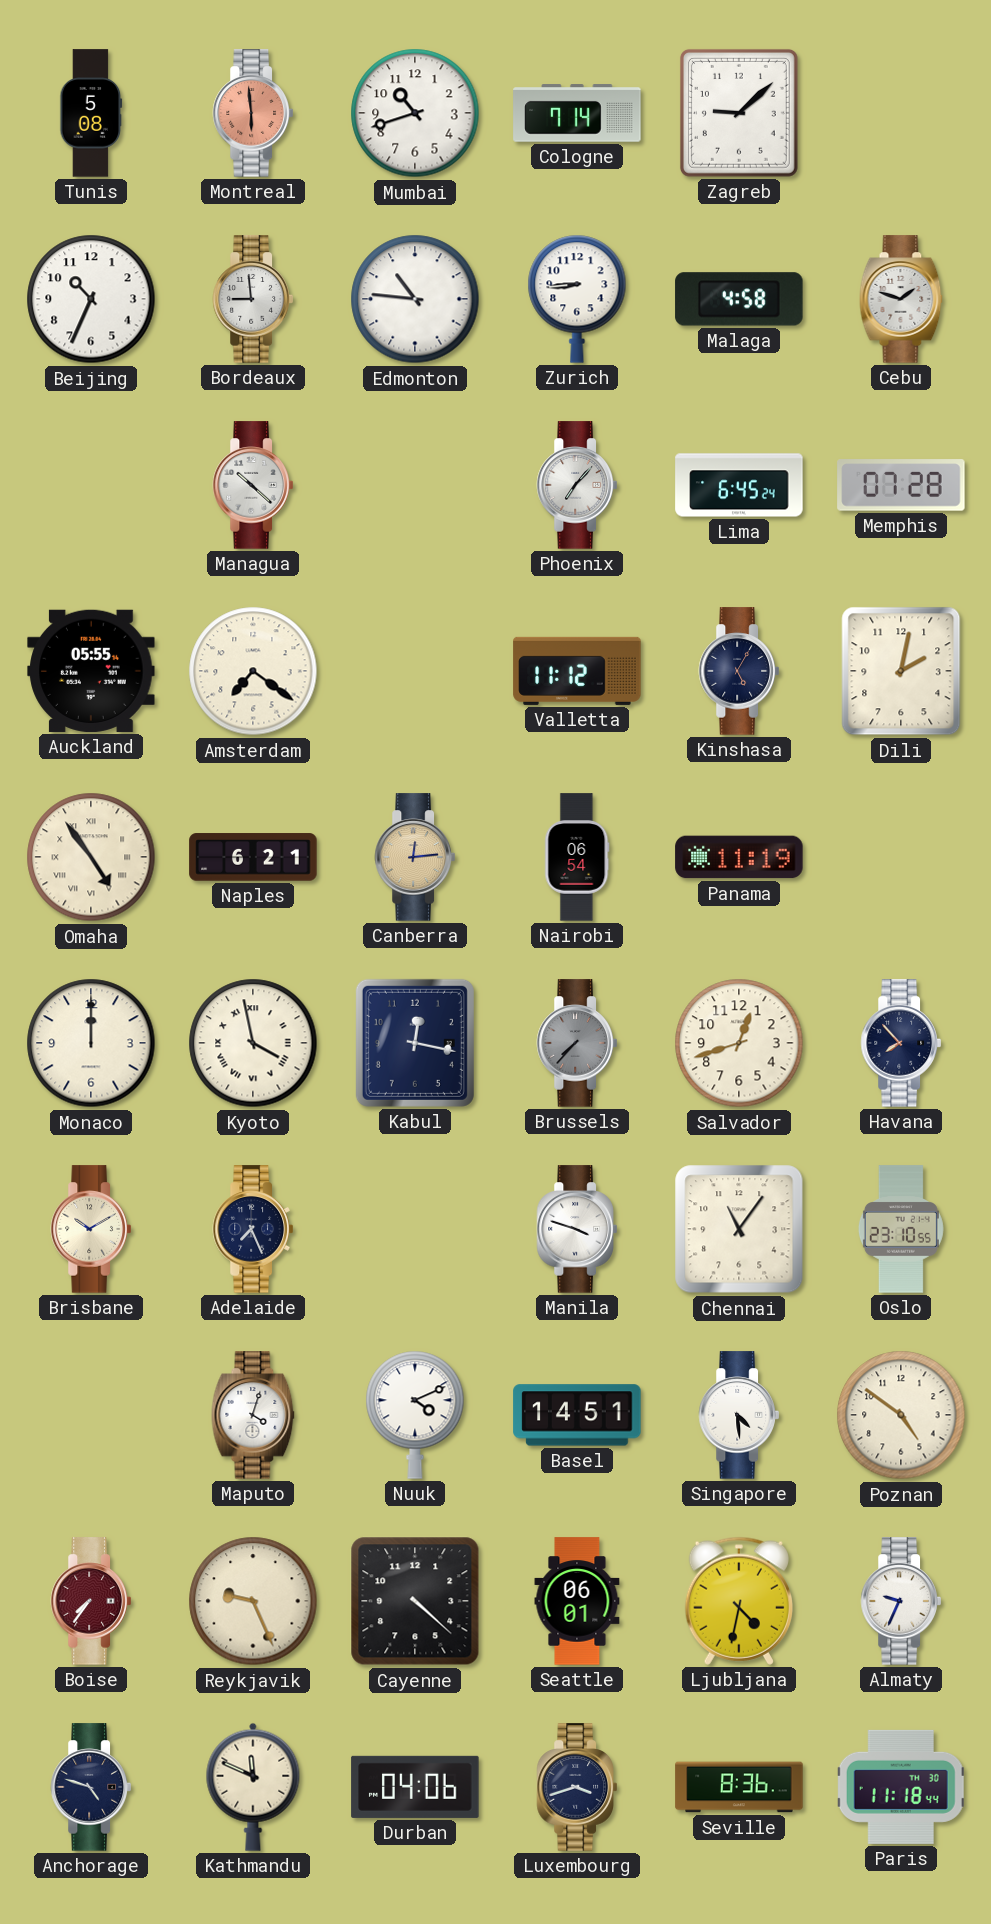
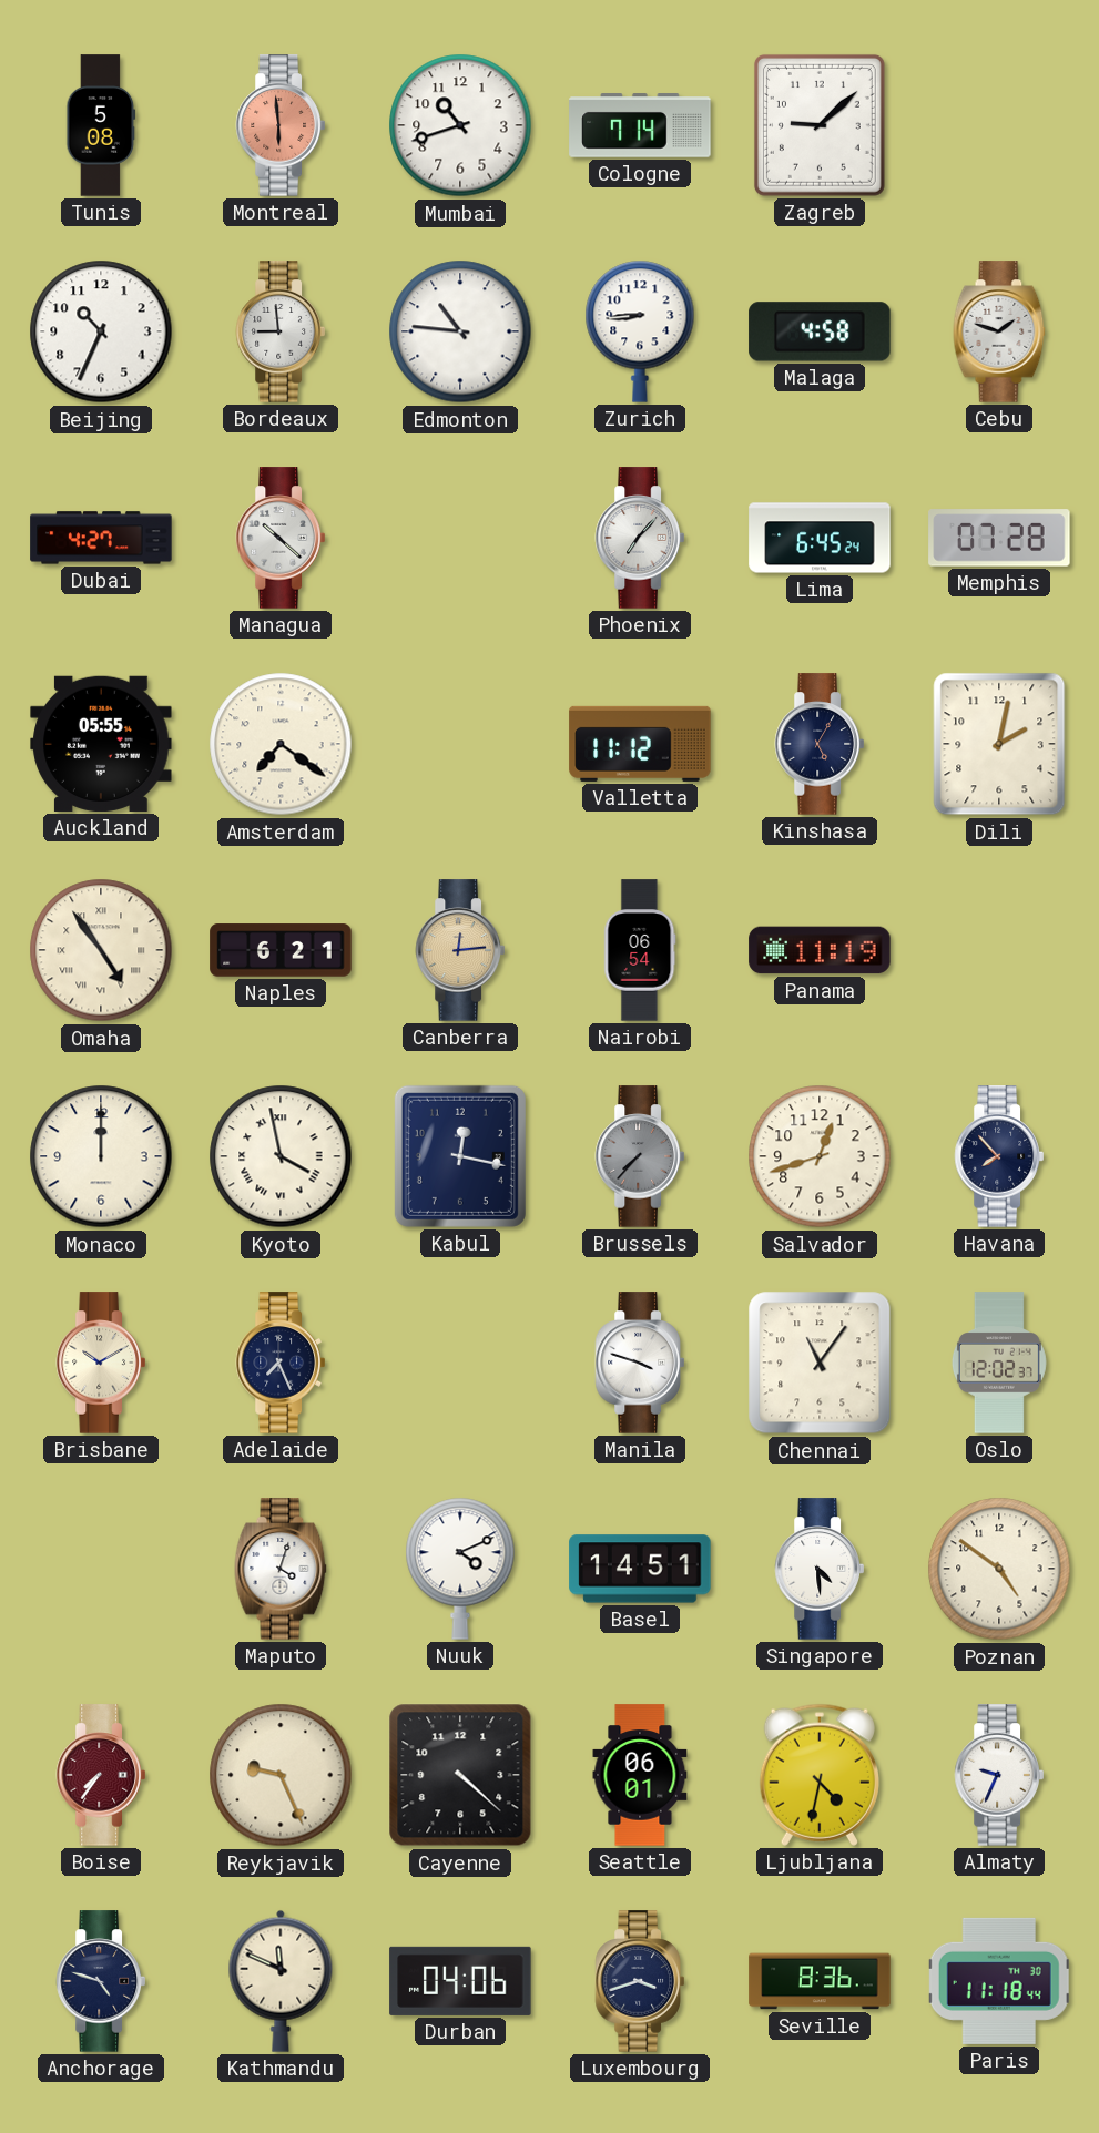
Dubai: none -> 4:27
Oslo: 23:10 -> 12:02
